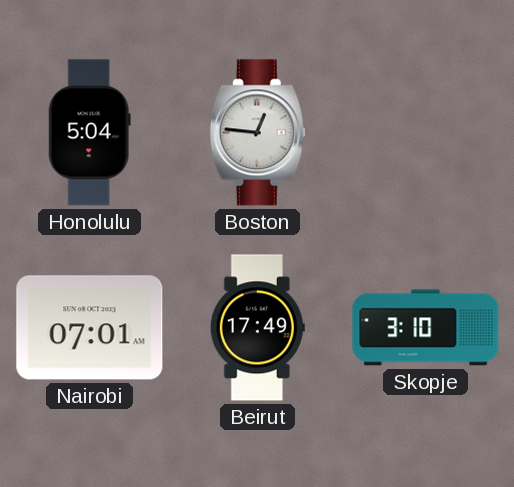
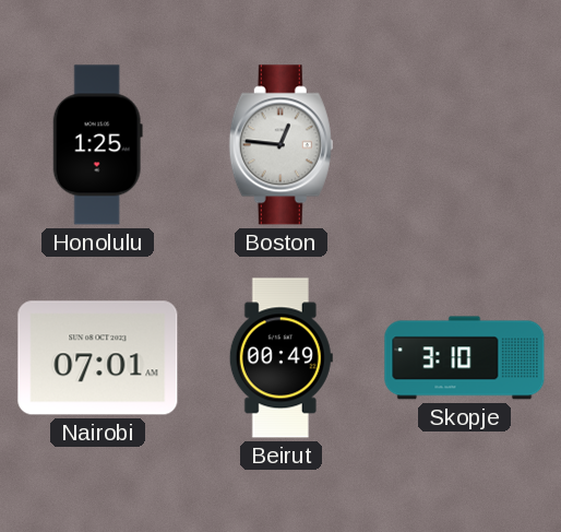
Honolulu: 5:04 -> 1:25
Beirut: 17:49 -> 00:49
